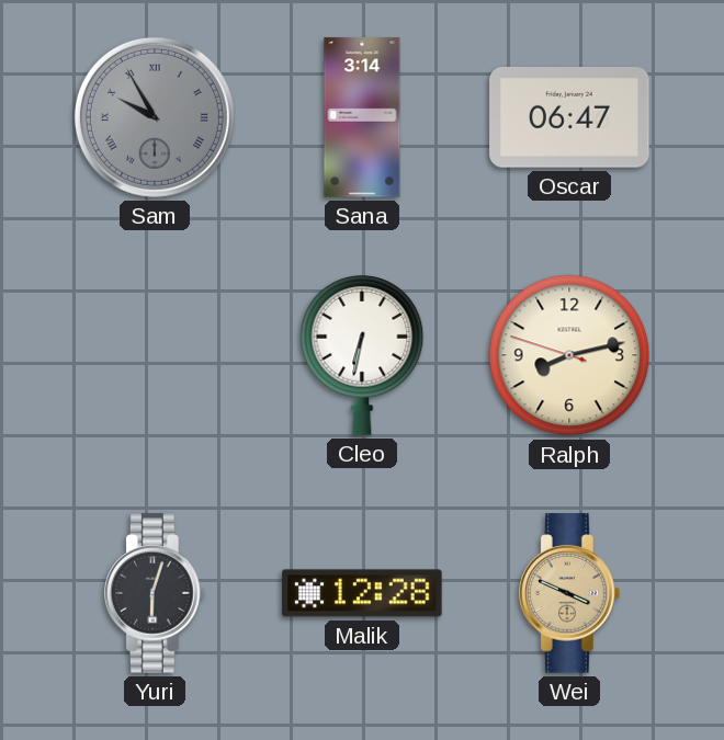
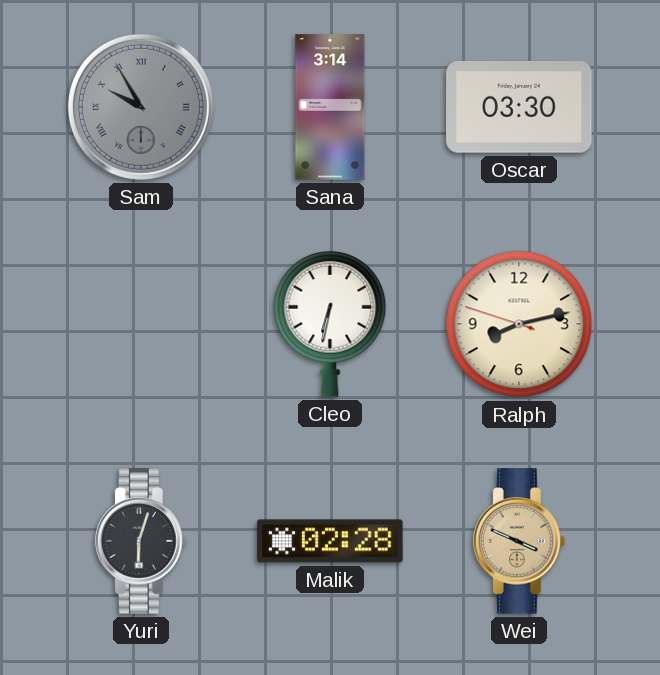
Oscar: 06:47 -> 03:30
Malik: 12:28 -> 02:28
